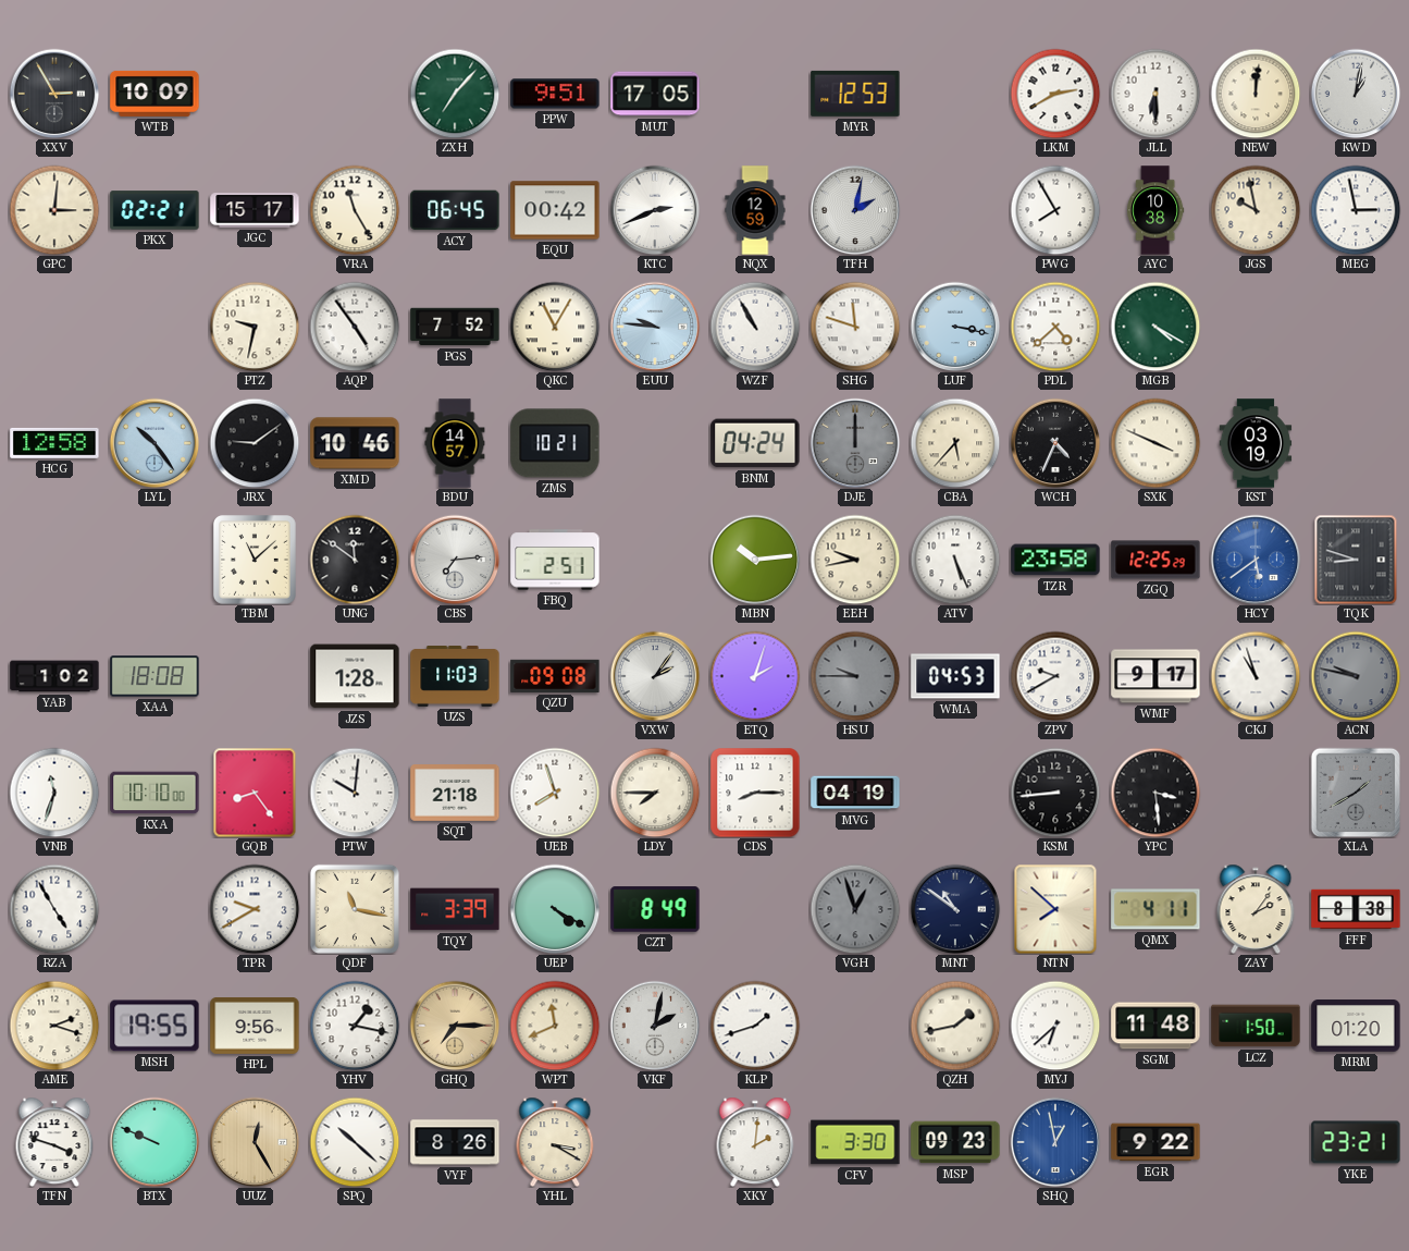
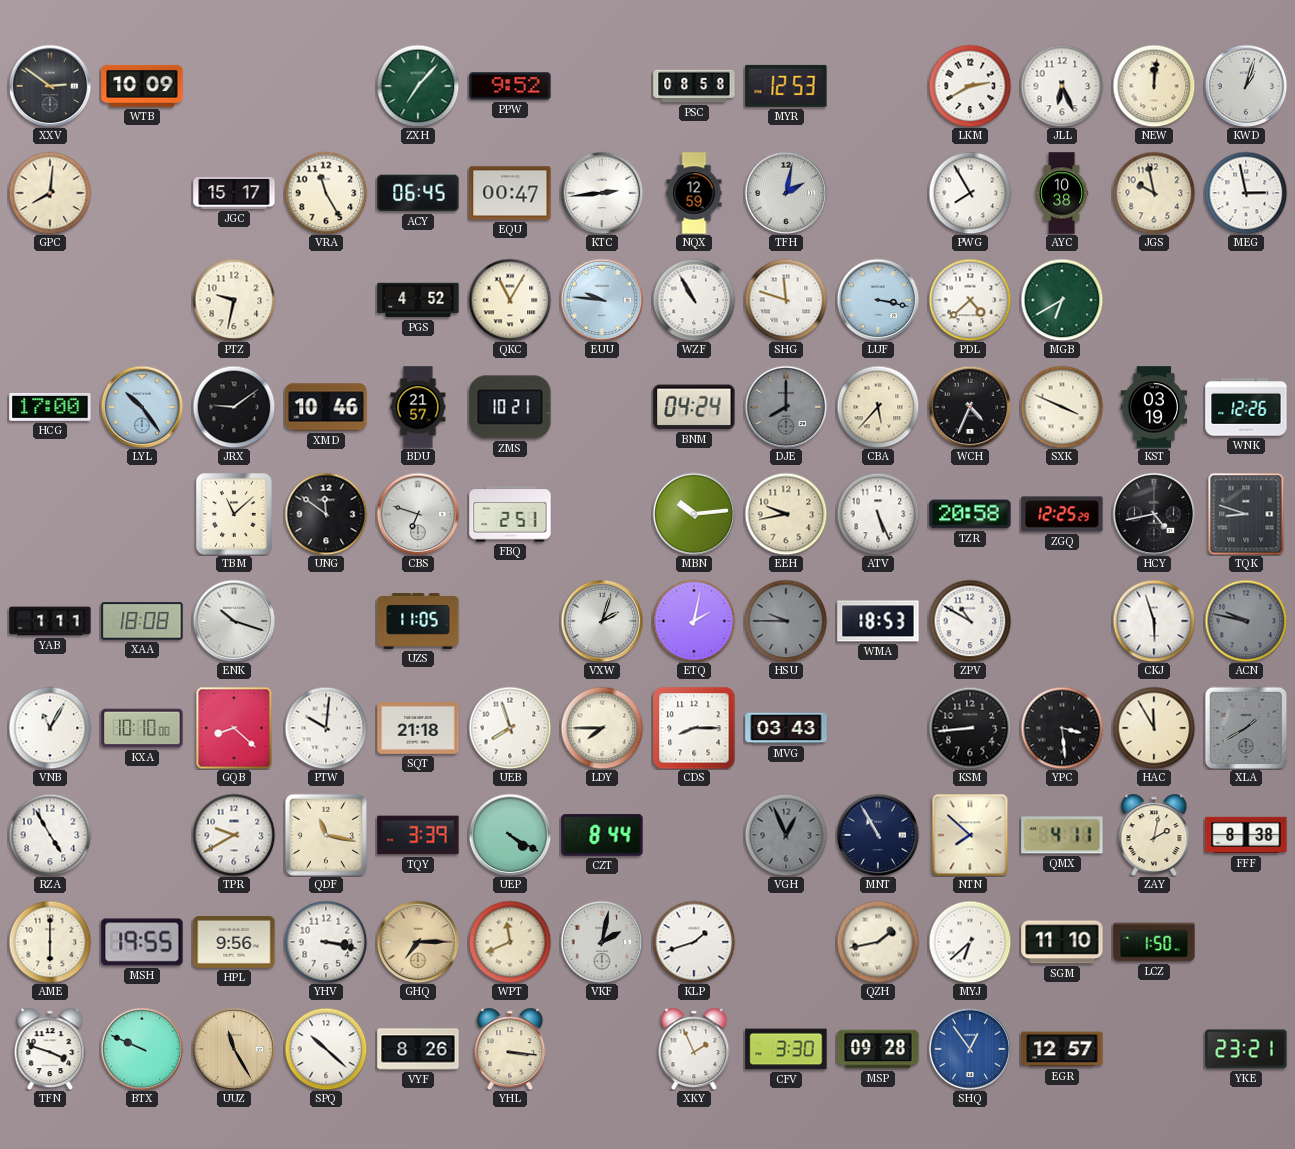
XXV: 2:55 -> 2:51
PPW: 9:51 -> 9:52
MUT: 17:05 -> none
PSC: none -> 08:58
JLL: 6:30 -> 6:26
KWD: 1:02 -> 1:03
GPC: 3:01 -> 8:01
PKX: 02:21 -> none
EQU: 00:42 -> 00:47
KTC: 2:41 -> 2:44
AQP: 4:54 -> none
PGS: 7:52 -> 4:52
MGB: 4:20 -> 6:40
HCG: 12:58 -> 17:00
BDU: 14:57 -> 21:57
DJE: 12:00 -> 8:00
WNK: none -> 12:26
CBS: 7:14 -> 6:48
TZR: 23:58 -> 20:58
HCY: 5:39 -> 4:43
HCY dial: blue -> black
YAB: 1:02 -> 1:11
ENK: none -> 10:18
JZS: 1:28 -> none
UZS: 11:03 -> 11:05
QZU: 09:08 -> none
VXW: 2:06 -> 2:03
ETQ: 2:03 -> 2:02
WMA: 04:53 -> 18:53
ZPV: 9:40 -> 10:50
WMF: 9:17 -> none
CKJ: 10:57 -> 5:57
VNB: 11:33 -> 11:05
GQB: 8:24 -> 8:22
MVG: 04:19 -> 03:43
HAC: none -> 11:55
CZT: 8:49 -> 8:44
VGH: 12:57 -> 12:56
MNT: 10:51 -> 10:55
ZAY: 2:06 -> 2:02
AME: 2:18 -> 6:00
YHV: 1:17 -> 3:17
SGM: 11:48 -> 11:10
MRM: 01:20 -> none
UUZ: 12:25 -> 11:25
YHL: 3:20 -> 3:16
XKY: 2:01 -> 1:56
MSP: 09:23 -> 09:28
SHQ: 12:58 -> 12:54
EGR: 9:22 -> 12:57
